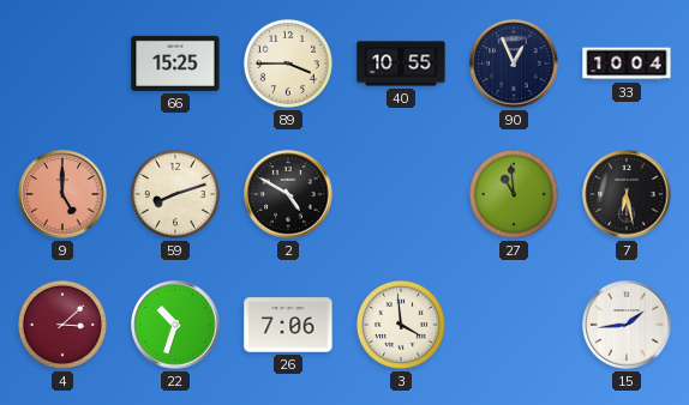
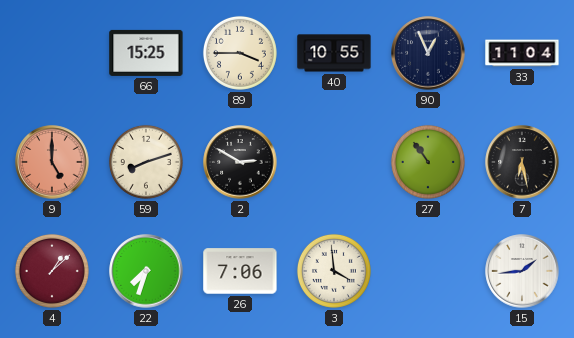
33: 10:04 -> 11:04
2: 4:50 -> 2:50
27: 10:59 -> 10:54
4: 3:08 -> 1:08
22: 10:33 -> 7:33
